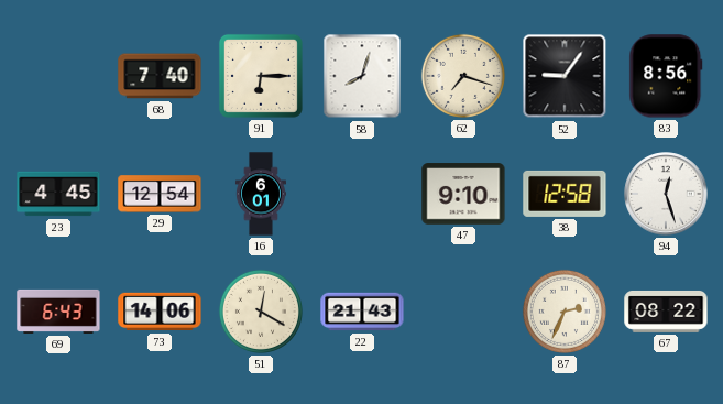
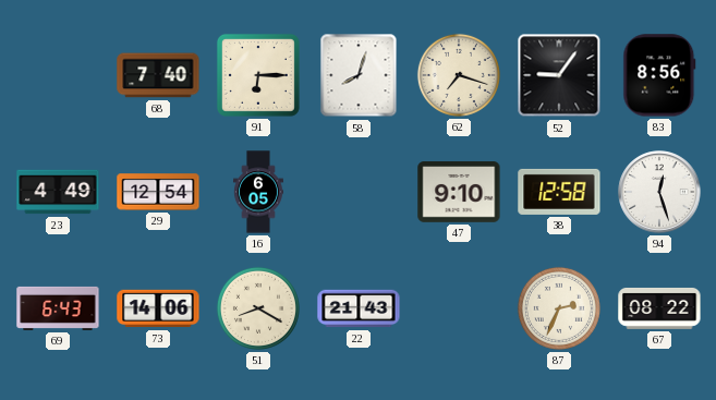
23: 4:45 -> 4:49
16: 6:01 -> 6:05
51: 12:20 -> 8:20
